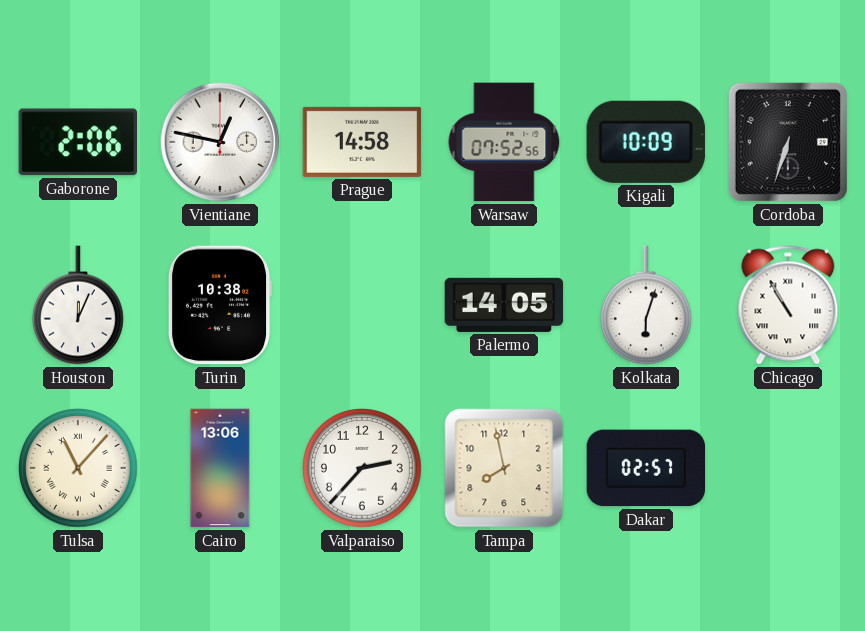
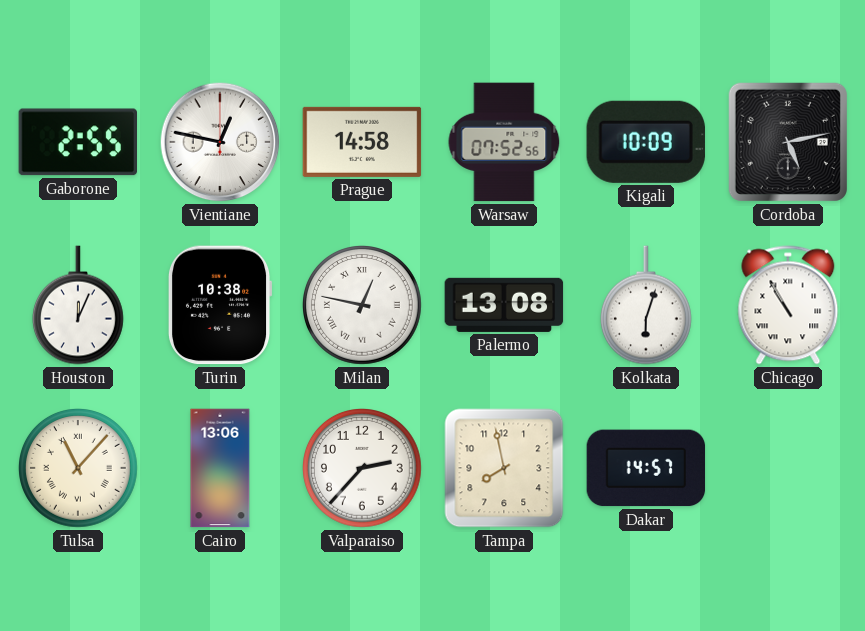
Gaborone: 2:06 -> 2:55
Cordoba: 6:33 -> 5:13
Milan: none -> 12:47
Palermo: 14:05 -> 13:08
Dakar: 02:57 -> 14:57
